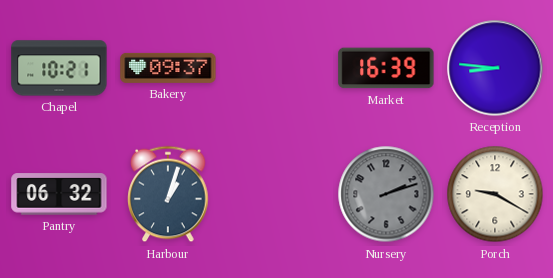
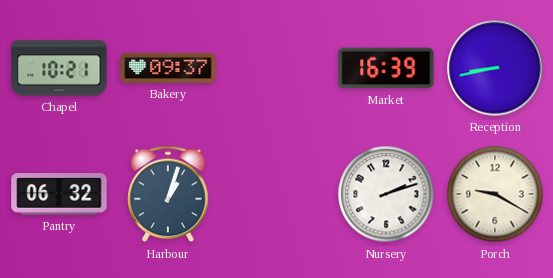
Reception: 8:46 -> 8:43
Nursery dial: grey -> white
